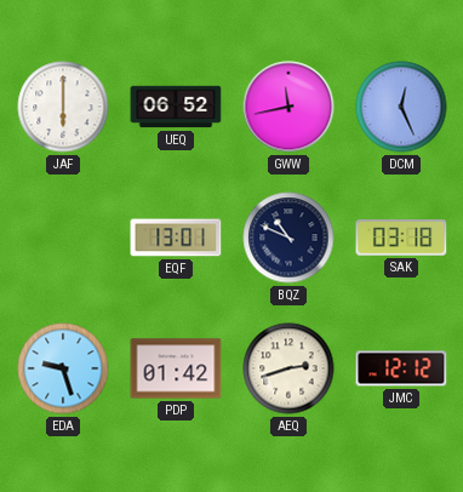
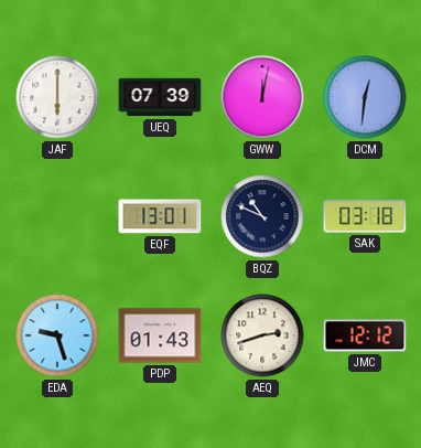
UEQ: 06:52 -> 07:39
GWW: 11:43 -> 12:02
DCM: 12:26 -> 12:31
PDP: 01:42 -> 01:43
